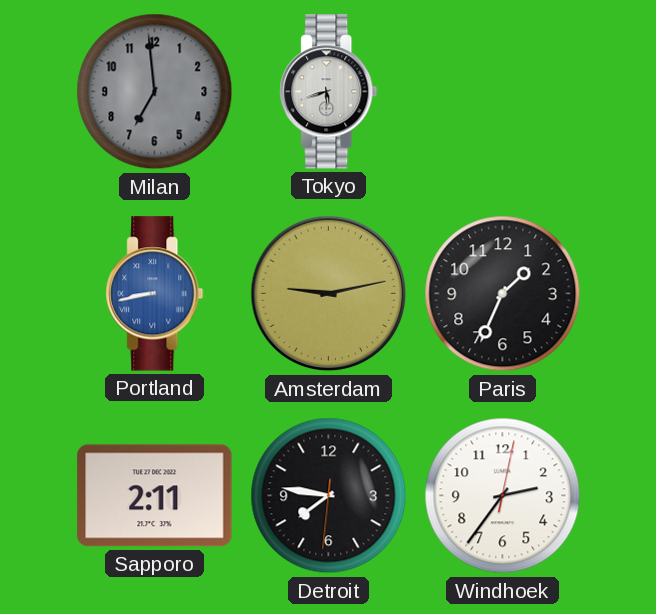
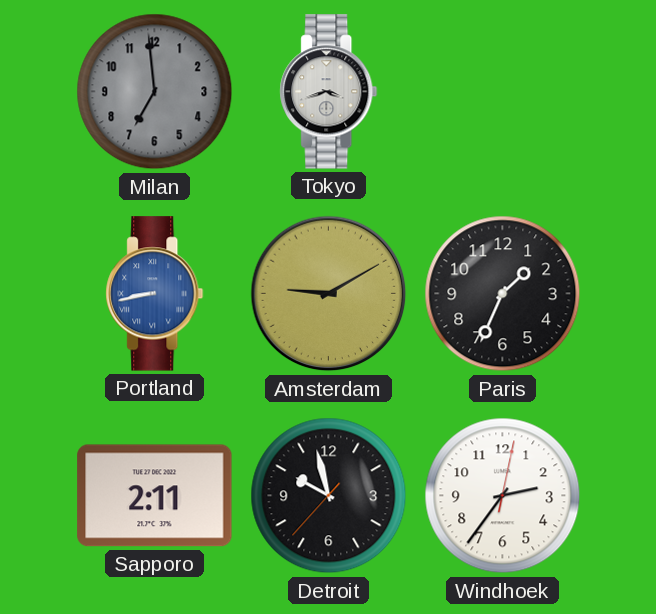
Tokyo: 5:42 -> 3:42
Amsterdam: 9:13 -> 9:10
Detroit: 7:46 -> 9:57
